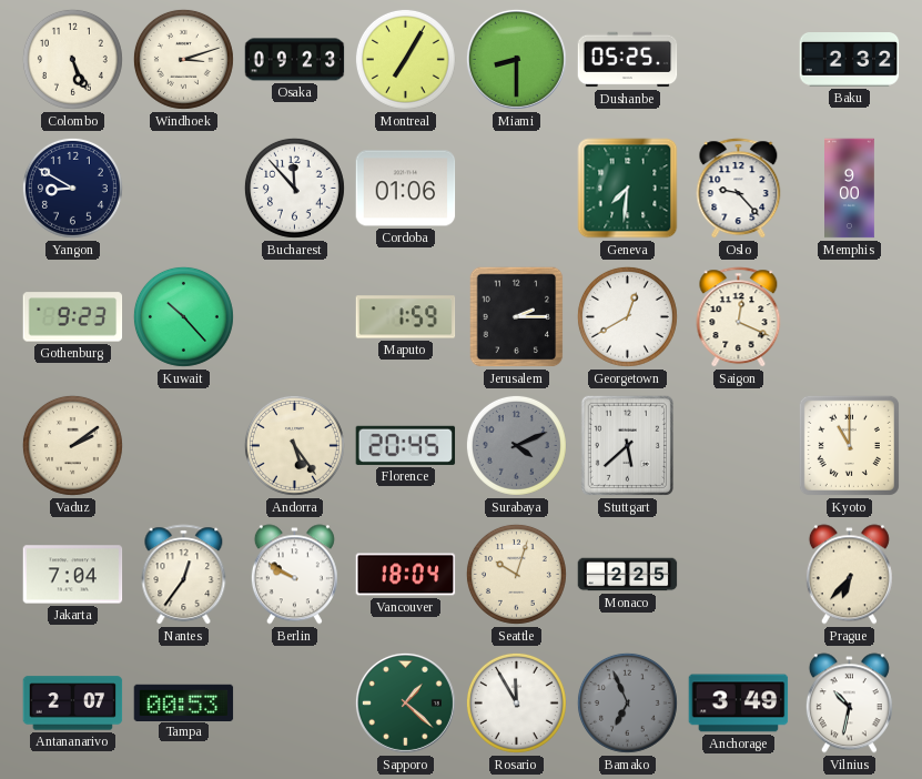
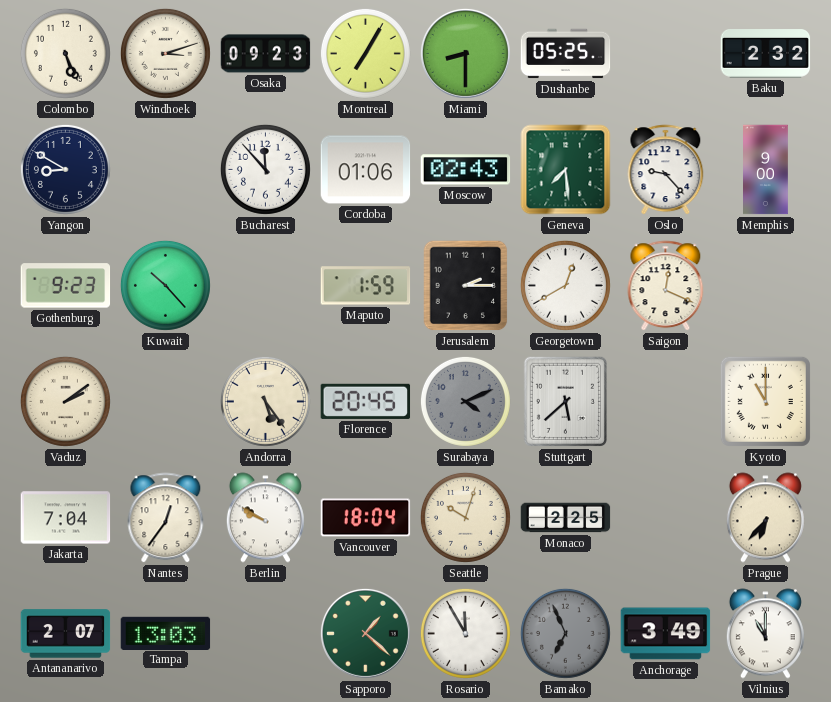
Moscow: none -> 02:43
Geneva: 7:31 -> 7:29
Tampa: 00:53 -> 13:03
Vilnius: 10:32 -> 11:00
